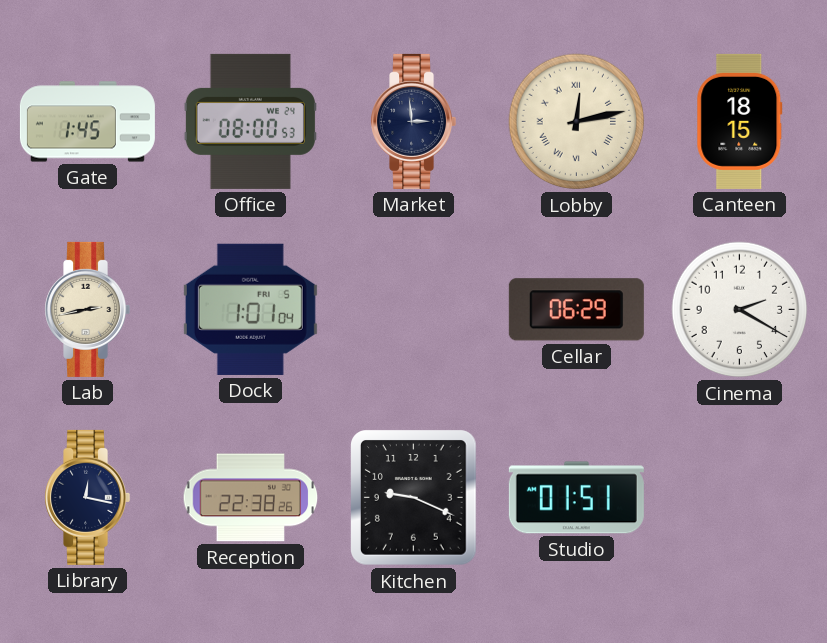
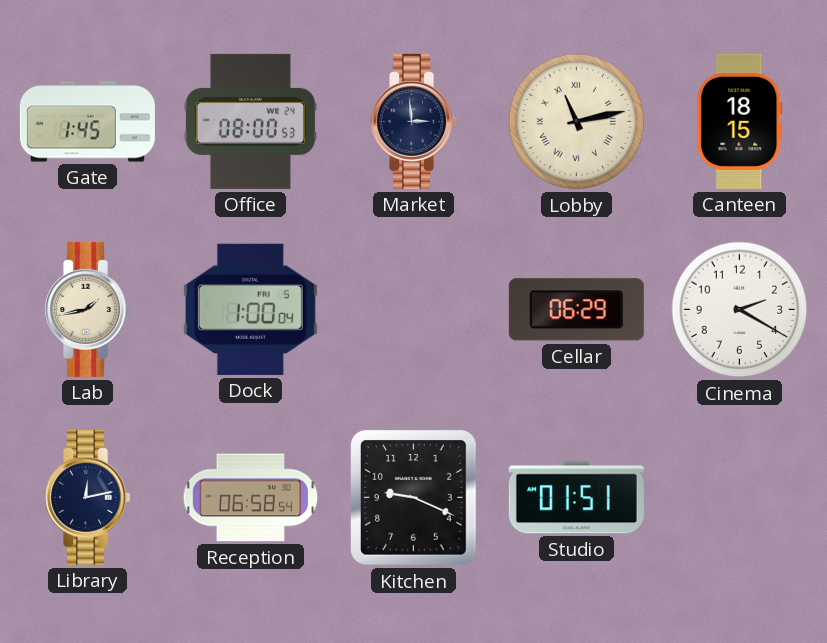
Lobby: 12:13 -> 11:13
Lab: 2:43 -> 1:43
Dock: 1:01 -> 1:00
Library: 12:17 -> 12:13
Reception: 22:38 -> 06:58
